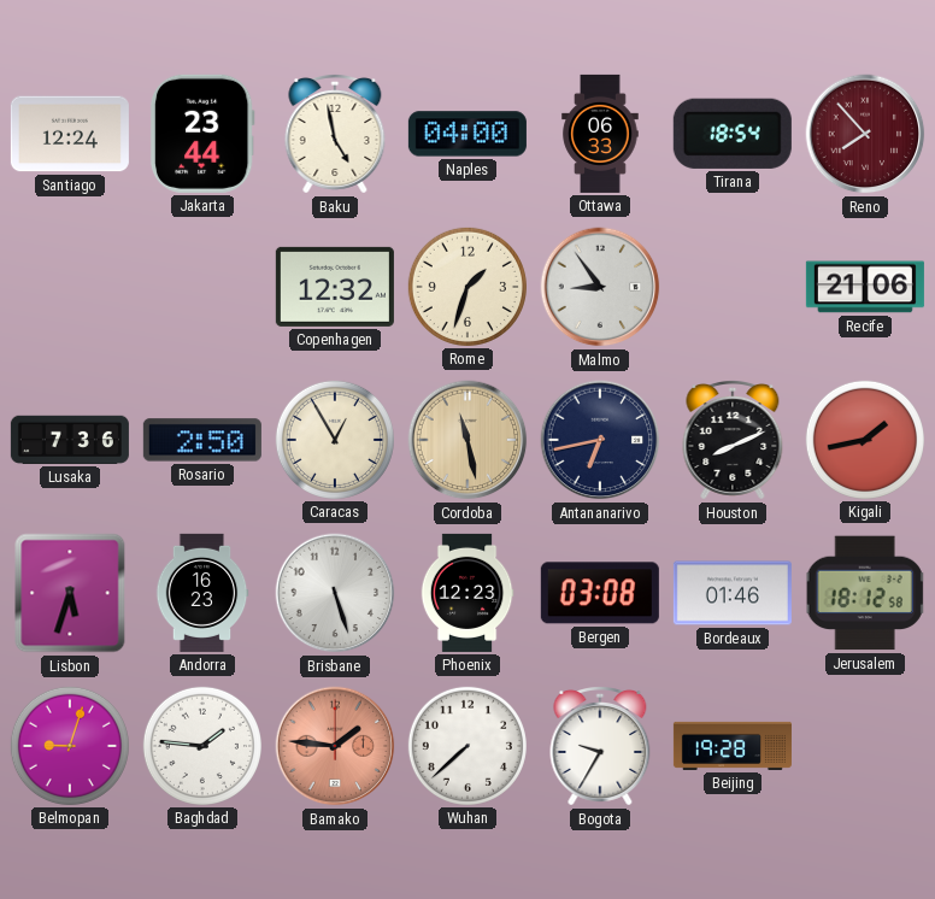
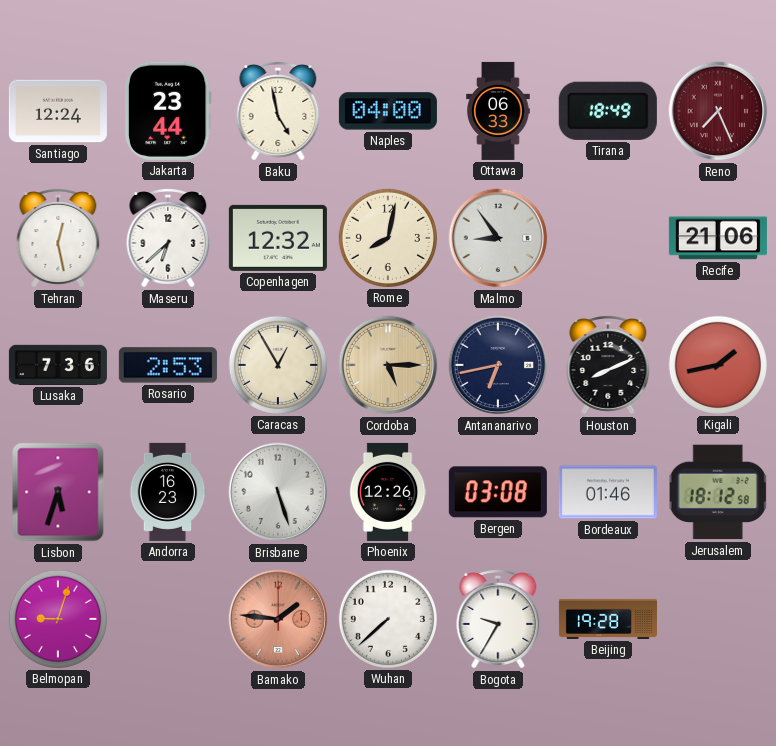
Tirana: 18:54 -> 18:49
Reno: 7:53 -> 7:26
Tehran: none -> 12:28
Maseru: none -> 6:38
Rome: 1:33 -> 8:02
Rosario: 2:50 -> 2:53
Cordoba: 11:28 -> 5:15
Phoenix: 12:23 -> 12:26
Baghdad: 1:46 -> none
